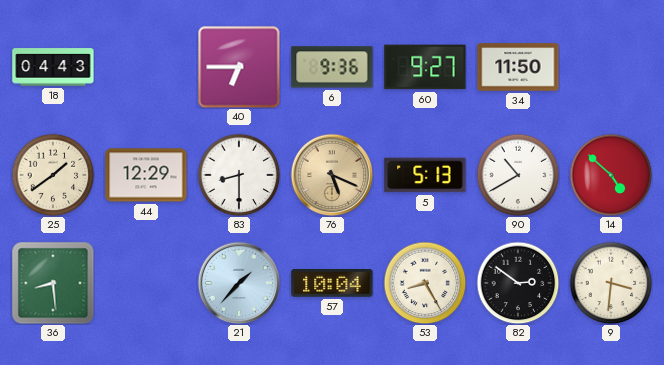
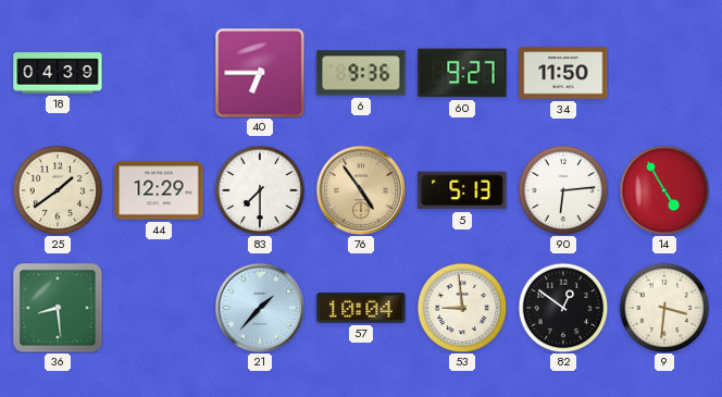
18: 04:43 -> 04:39
83: 8:30 -> 7:30
76: 5:19 -> 4:54
90: 10:40 -> 6:14
14: 4:52 -> 4:55
53: 8:25 -> 8:59
82: 2:51 -> 12:51
